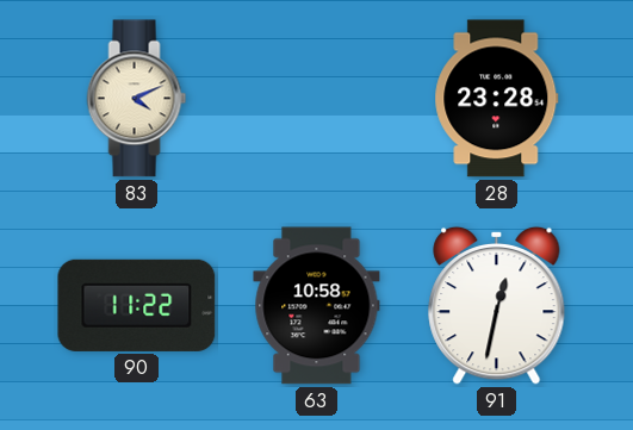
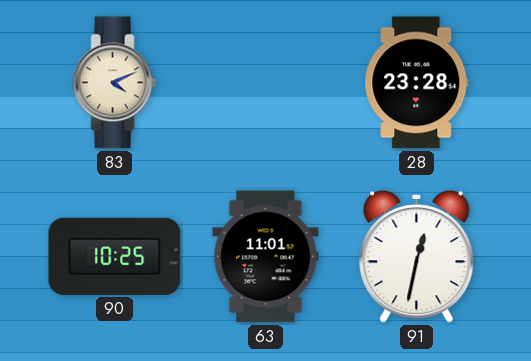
90: 11:22 -> 10:25
63: 10:58 -> 11:01
